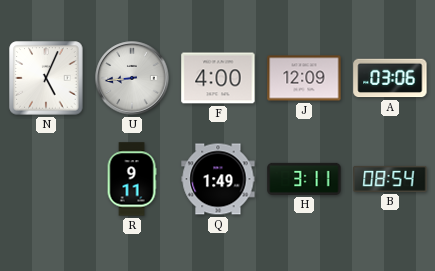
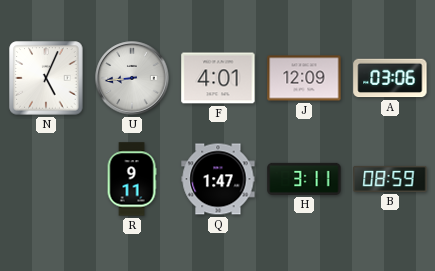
F: 4:00 -> 4:01
Q: 1:49 -> 1:47
B: 08:54 -> 08:59
